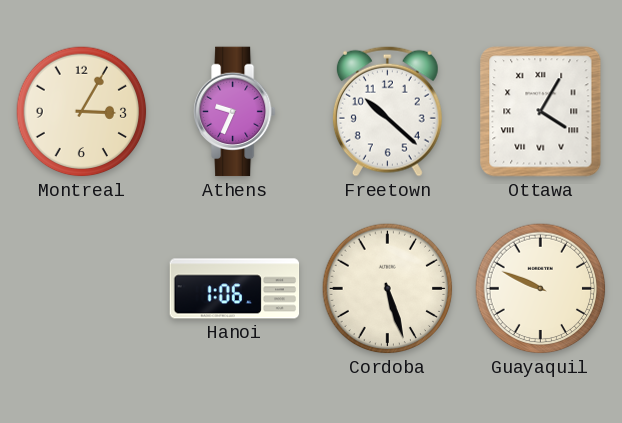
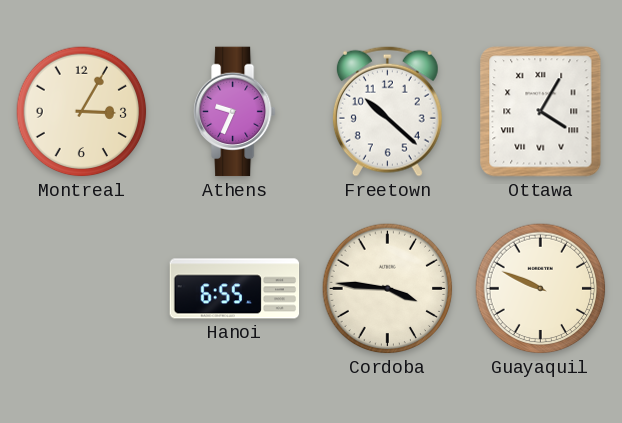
Hanoi: 1:06 -> 6:55
Cordoba: 5:27 -> 3:46
